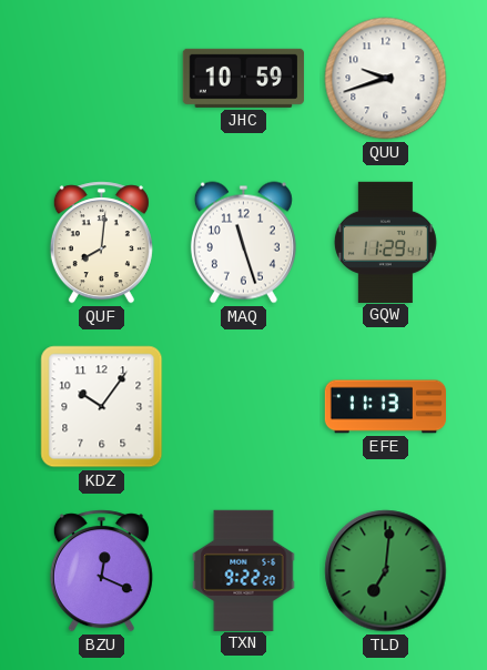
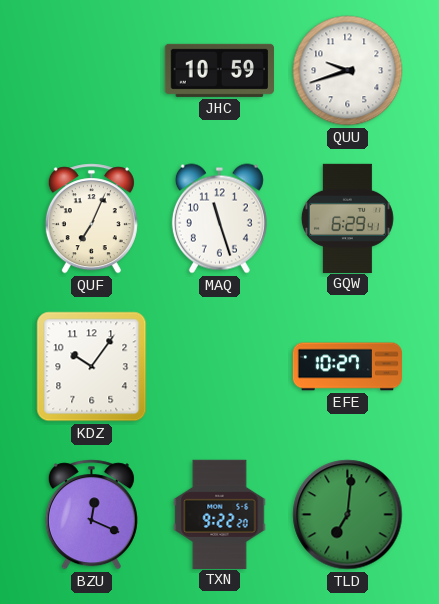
QUF: 8:01 -> 7:04
GQW: 11:29 -> 6:29
EFE: 11:13 -> 10:27
